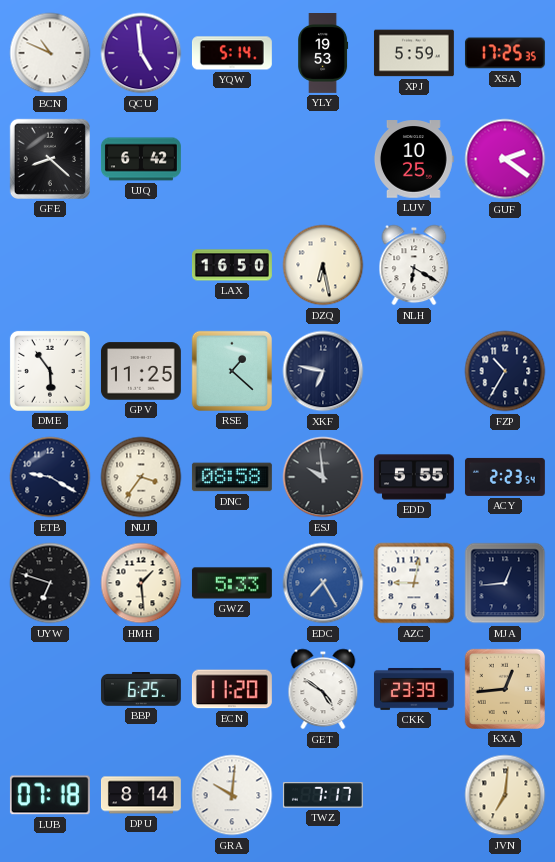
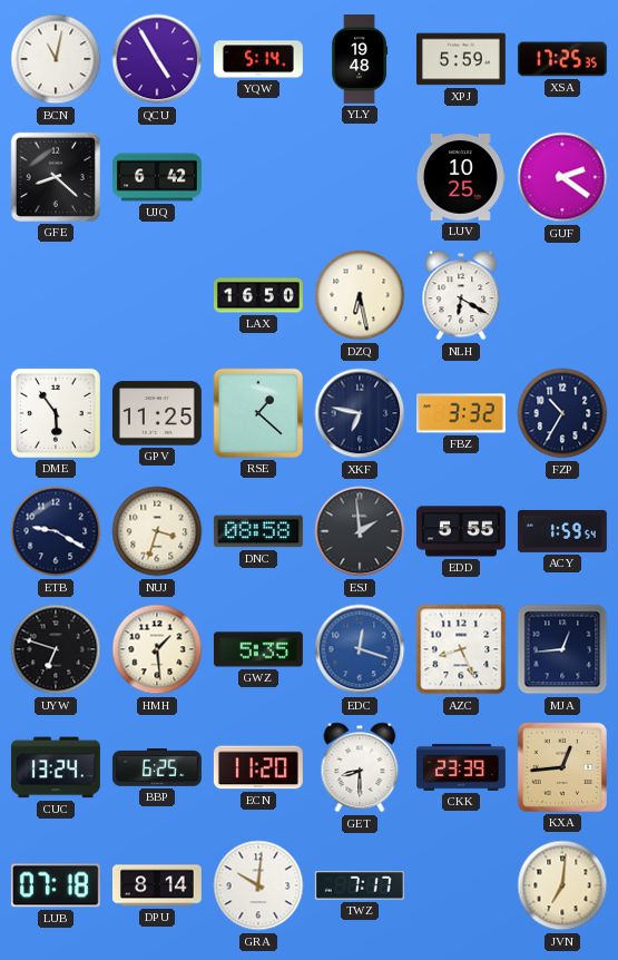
BCN: 10:49 -> 11:02
QCU: 4:59 -> 4:55
YLY: 19:53 -> 19:48
FBZ: none -> 3:32
NUJ: 3:36 -> 3:33
ESJ: 9:59 -> 1:59
ACY: 2:23 -> 1:59
GWZ: 5:33 -> 5:35
EDC: 7:25 -> 12:18
AZC: 9:02 -> 8:26
CUC: none -> 13:24
GET: 4:51 -> 8:30
